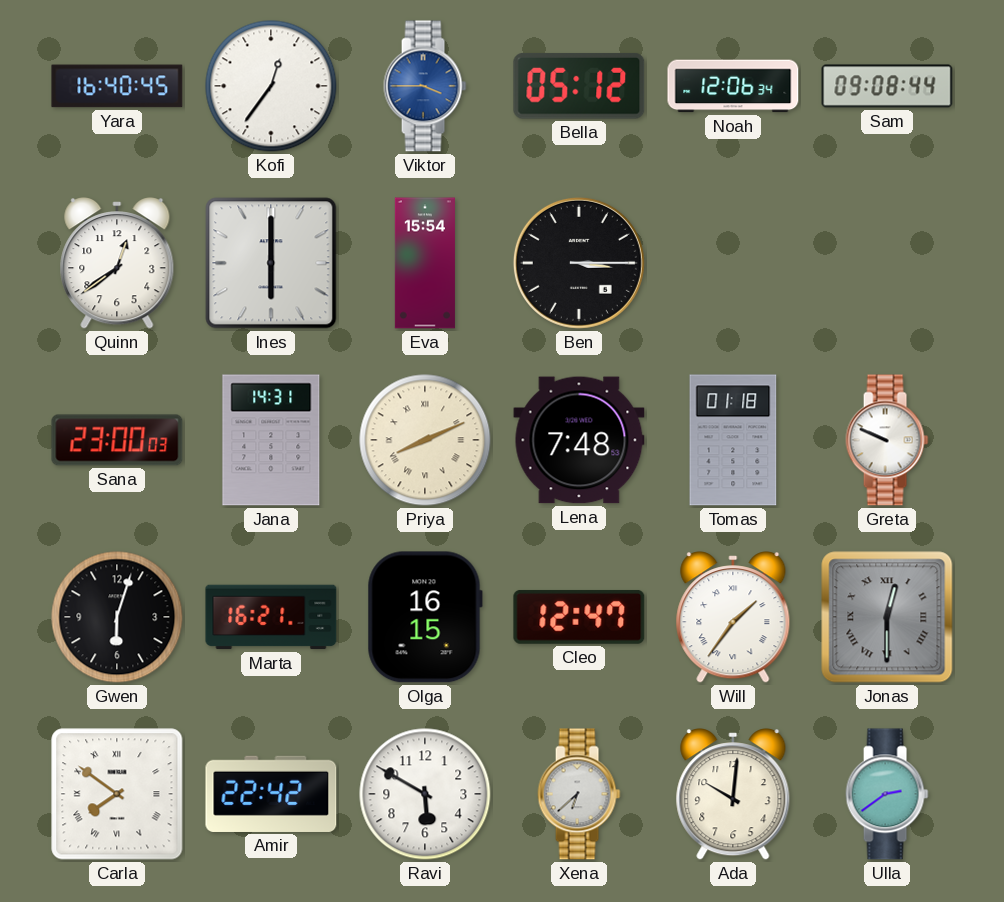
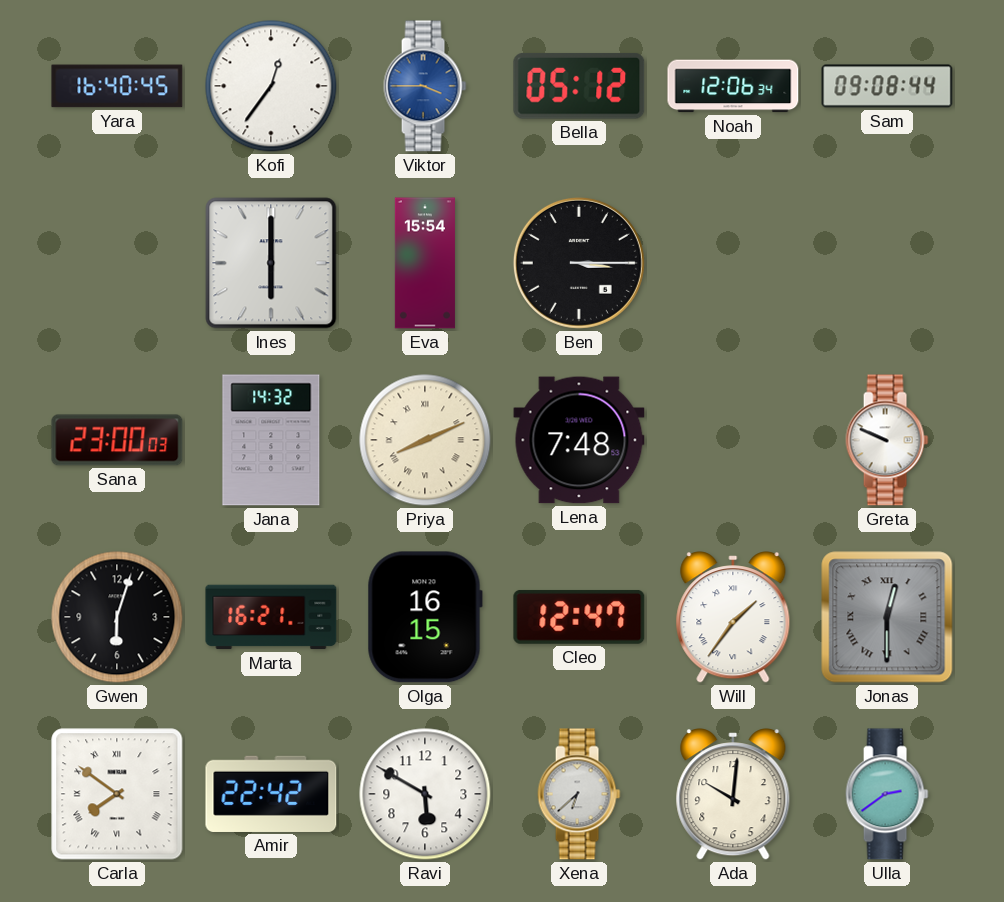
Quinn: 12:39 -> none
Jana: 14:31 -> 14:32
Tomas: 01:18 -> none
